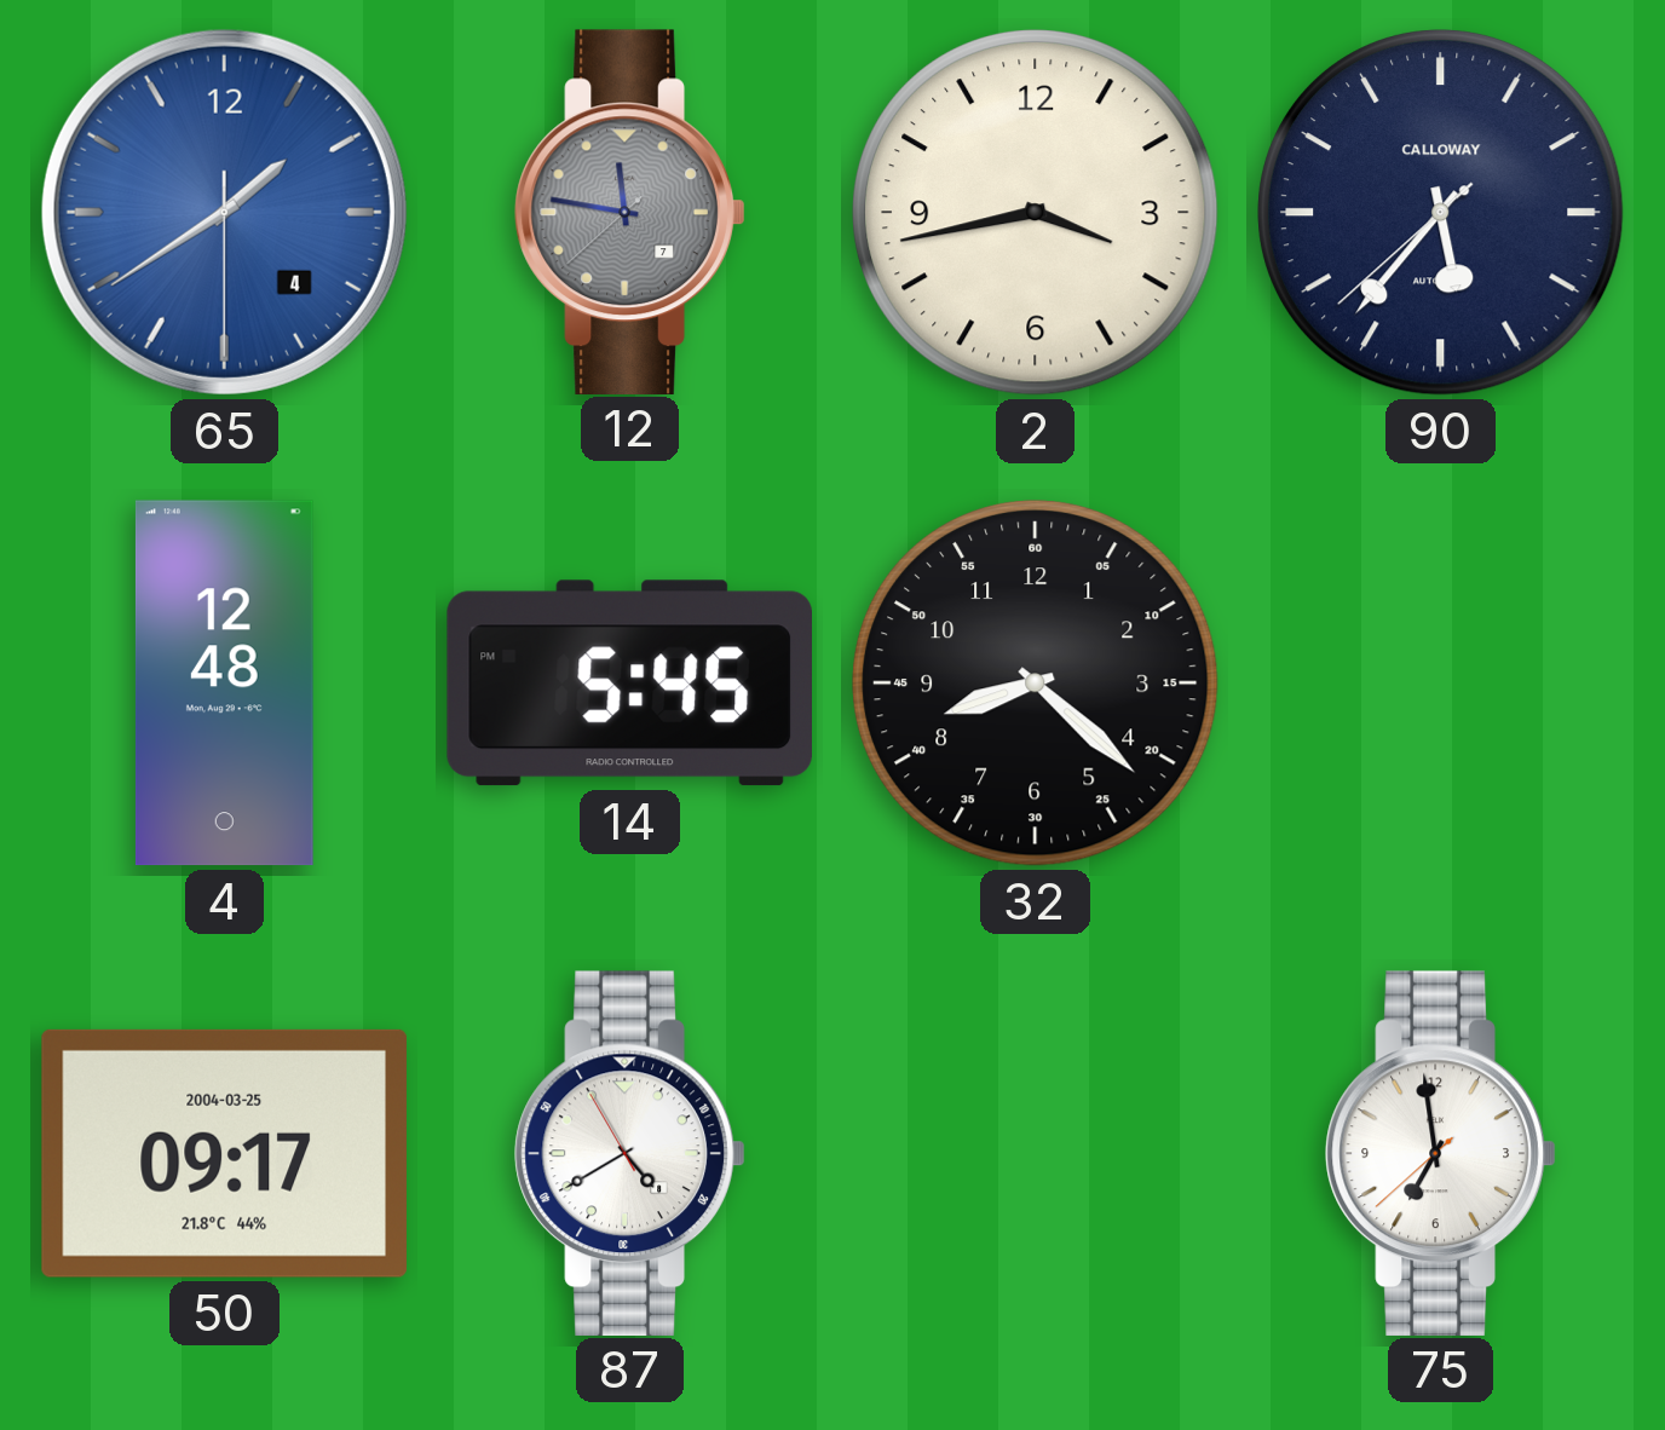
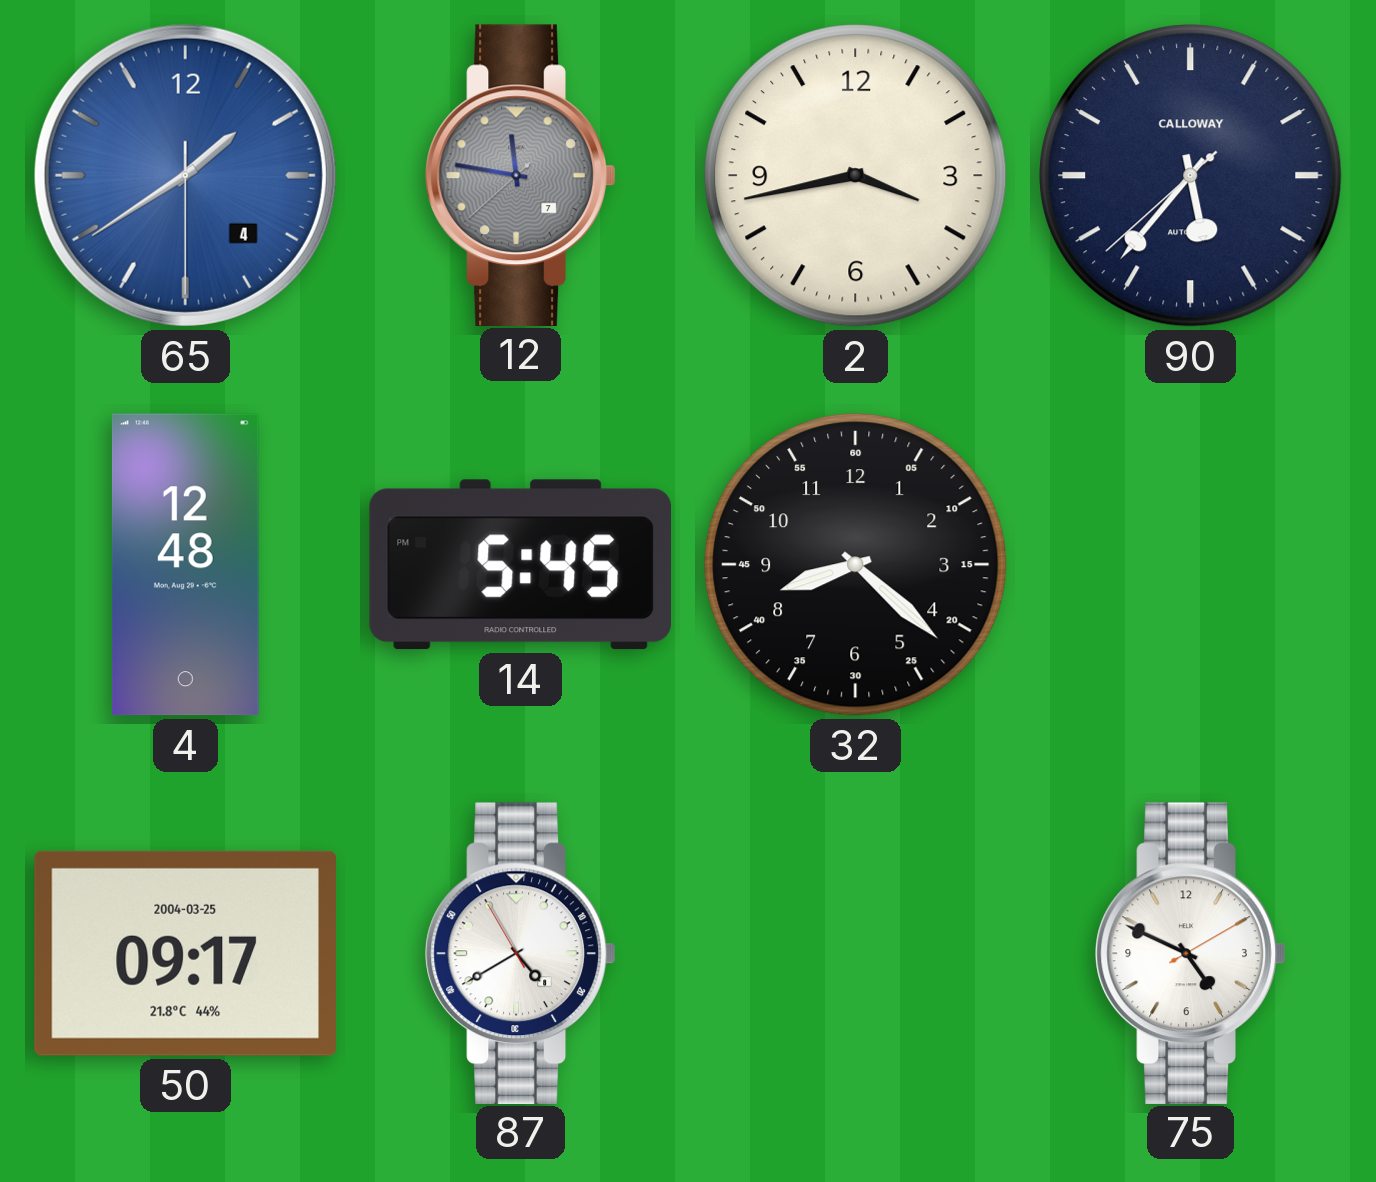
75: 6:58 -> 4:49
